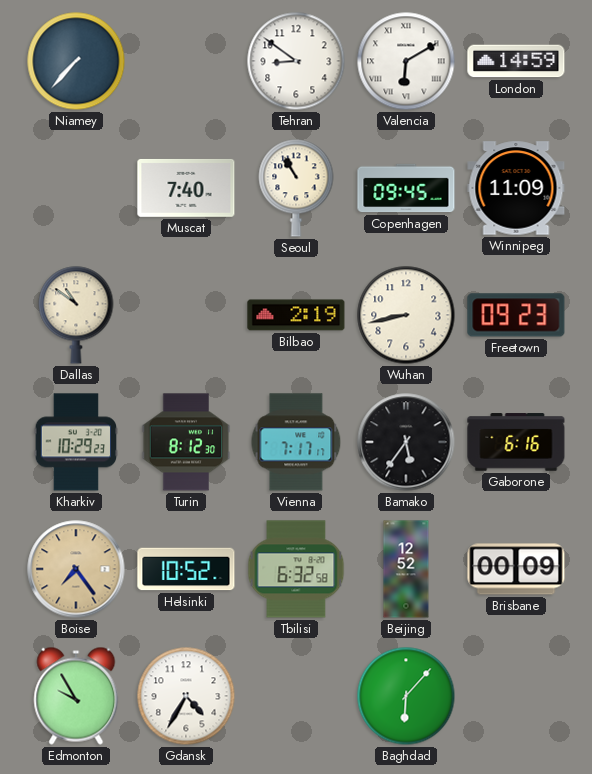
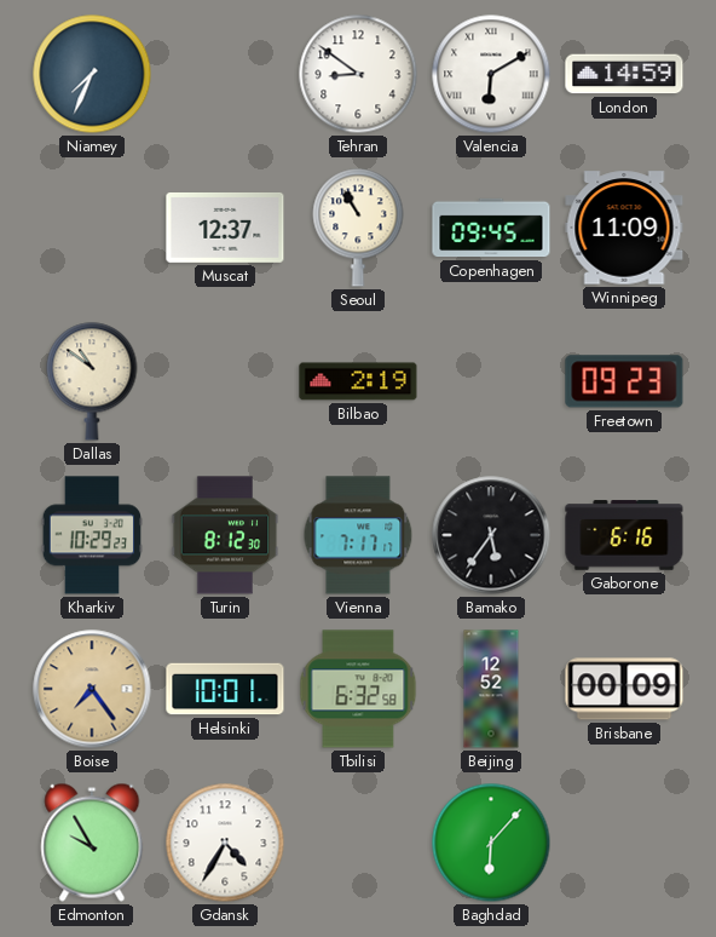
Niamey: 7:37 -> 7:34
Muscat: 7:40 -> 12:37
Wuhan: 8:43 -> none
Helsinki: 10:52 -> 10:01
